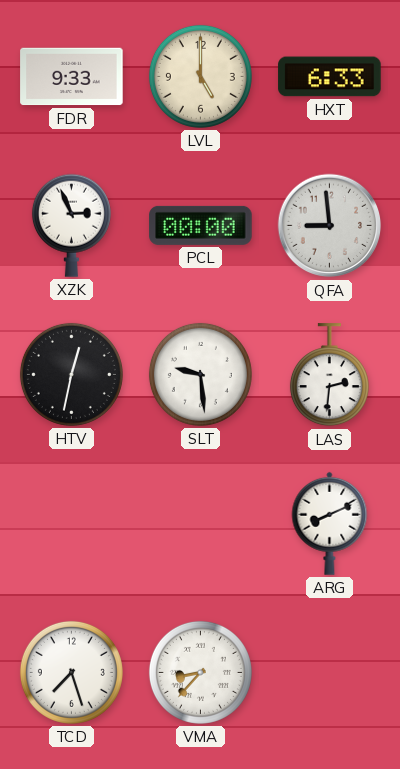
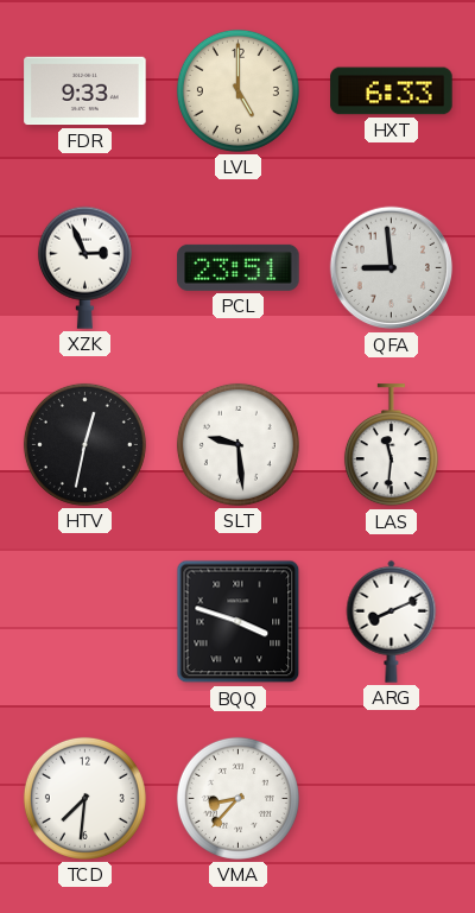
PCL: 00:00 -> 23:51
LAS: 2:31 -> 11:31
BQQ: none -> 3:48
TCD: 7:27 -> 7:31
